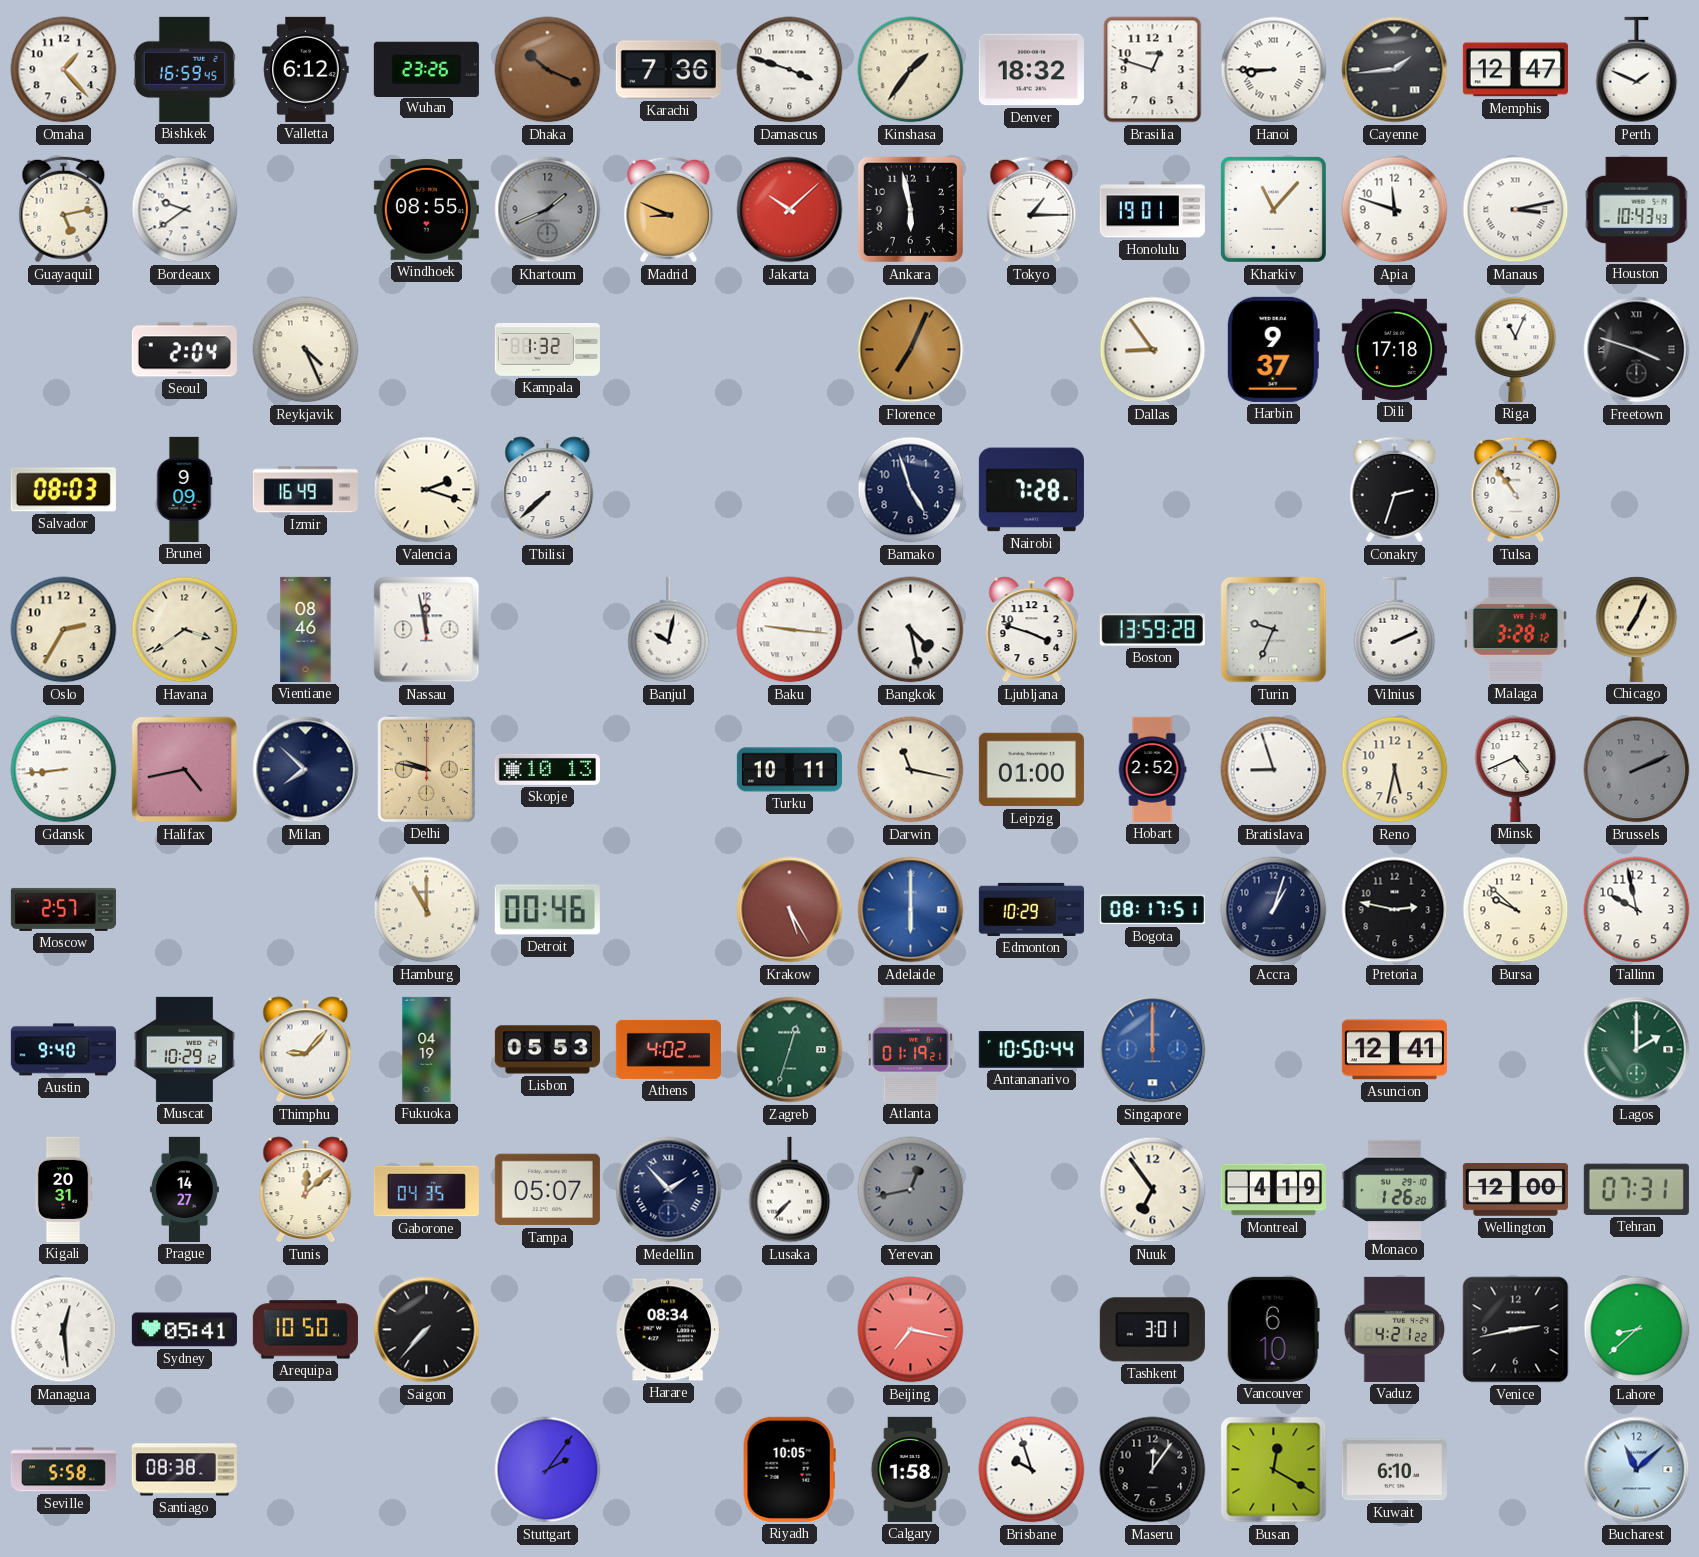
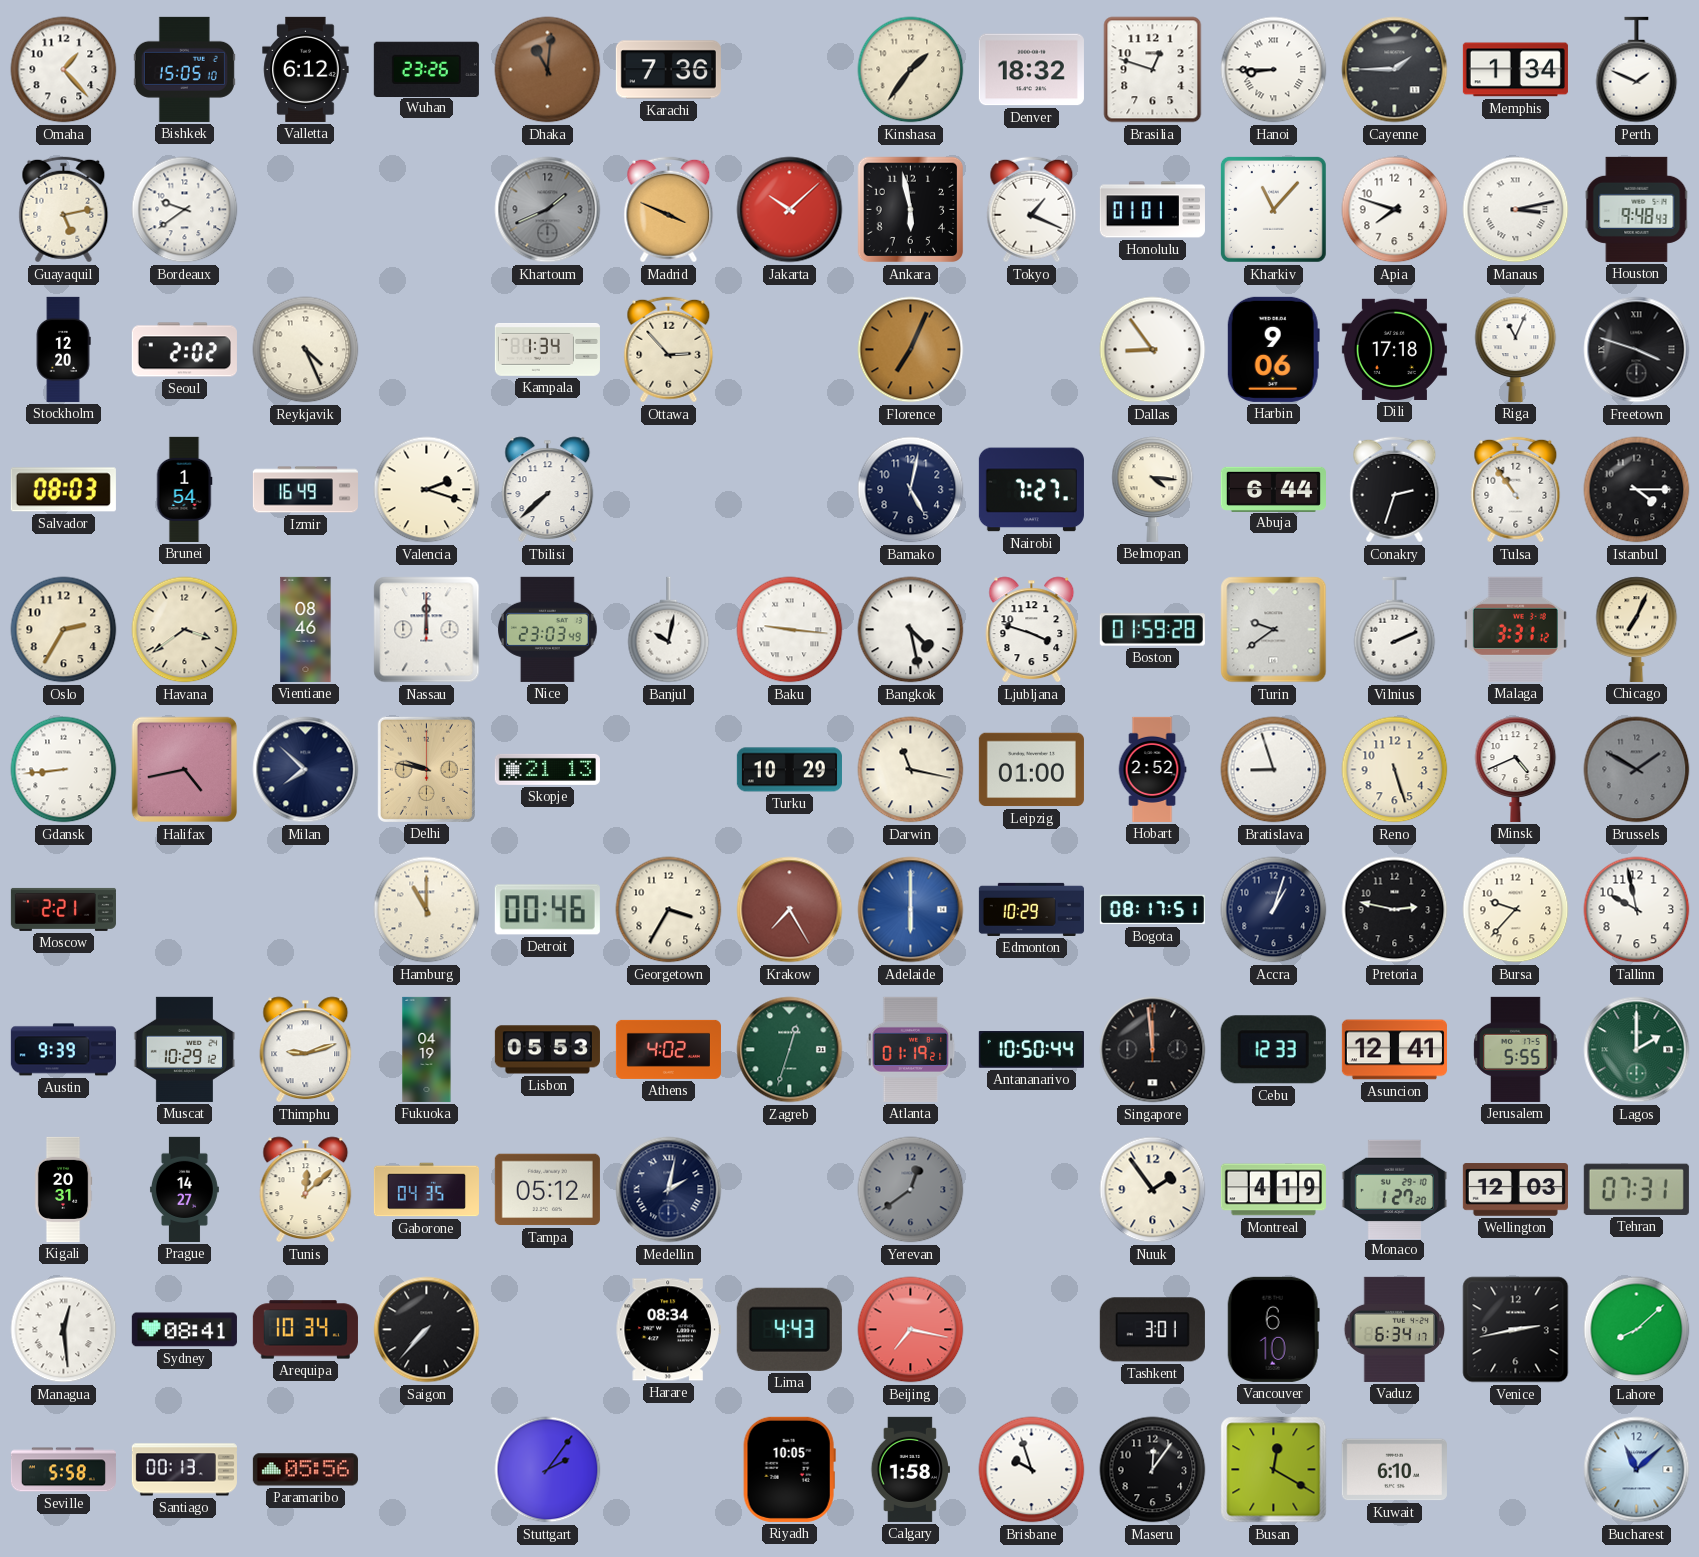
Bishkek: 16:59 -> 15:05
Dhaka: 10:19 -> 11:01
Damascus: 3:48 -> none
Cayenne: 1:44 -> 1:45
Memphis: 12:47 -> 1:34
Windhoek: 08:55 -> none
Madrid: 8:49 -> 3:49
Tokyo: 1:15 -> 1:19
Honolulu: 19:01 -> 01:01
Apia: 11:48 -> 7:48
Houston: 10:43 -> 9:48
Stockholm: none -> 12:20
Seoul: 2:04 -> 2:02
Kampala: 1:32 -> 1:34
Ottawa: none -> 2:53
Harbin: 9:37 -> 9:06
Brunei: 9:09 -> 1:54
Bamako: 4:57 -> 5:02
Nairobi: 7:28 -> 7:27
Belmopan: none -> 4:16
Abuja: none -> 6:44
Istanbul: none -> 4:15
Nassau: 11:58 -> 12:00
Nice: none -> 23:03
Boston: 13:59 -> 01:59
Turin: 9:34 -> 9:39
Malaga: 3:28 -> 3:31
Skopje: 10:13 -> 21:13
Turku: 10:11 -> 10:29
Reno: 5:32 -> 5:27
Brussels: 2:11 -> 1:50
Moscow: 2:57 -> 2:21
Georgetown: none -> 3:35
Krakow: 5:25 -> 7:25
Bursa: 9:52 -> 9:37
Austin: 9:40 -> 9:39
Thimphu: 9:07 -> 9:12
Singapore: 12:00 -> 11:59
Singapore dial: blue -> black
Cebu: none -> 12:33
Jerusalem: none -> 5:55
Tampa: 05:07 -> 05:12
Medellin: 1:53 -> 2:02
Lusaka: 7:37 -> none
Yerevan: 12:43 -> 12:39
Nuuk: 6:54 -> 1:54
Monaco: 1:26 -> 1:27
Wellington: 12:00 -> 12:03
Sydney: 05:41 -> 08:41
Arequipa: 10:50 -> 10:34
Lima: none -> 4:43
Vaduz: 4:21 -> 6:34
Lahore: 8:38 -> 8:08
Santiago: 08:38 -> 00:13
Paramaribo: none -> 05:56
